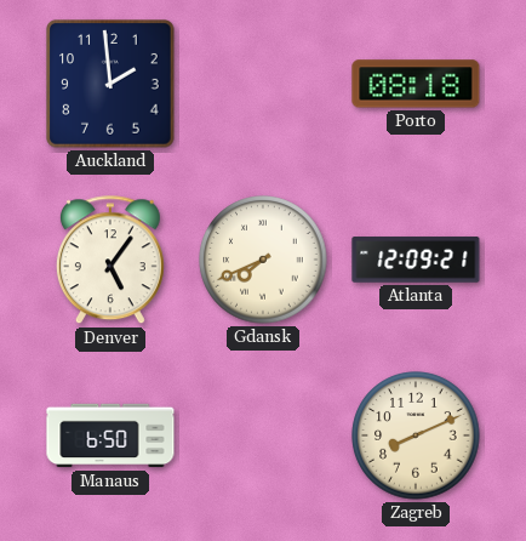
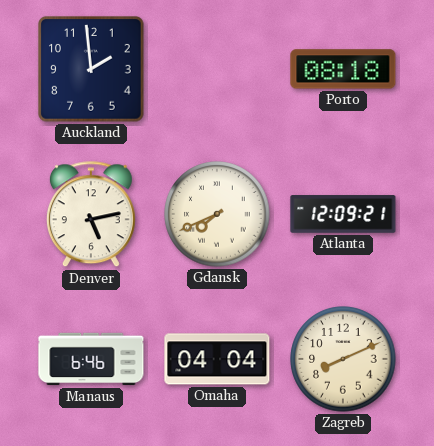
Denver: 5:06 -> 5:13
Manaus: 6:50 -> 6:46
Omaha: none -> 04:04
